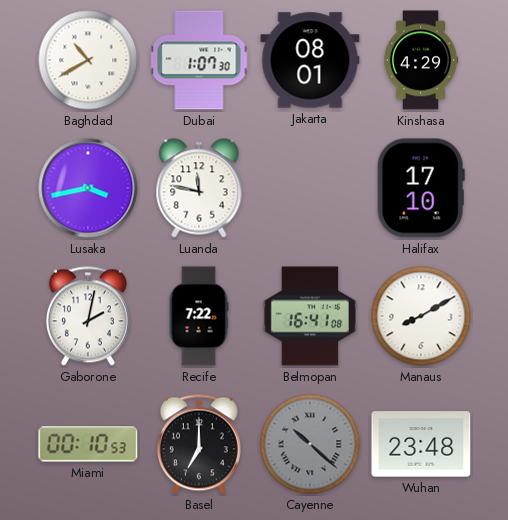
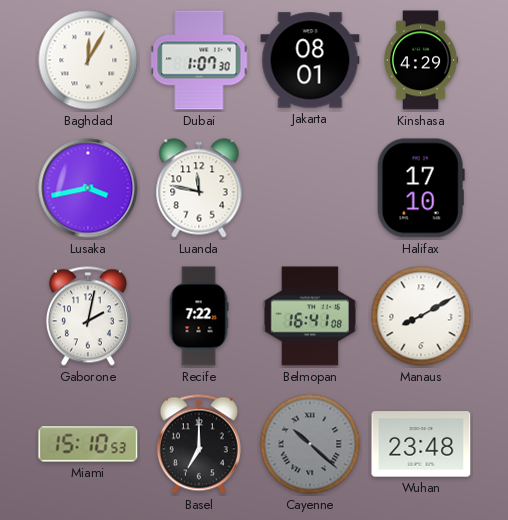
Baghdad: 10:40 -> 12:05
Miami: 00:10 -> 15:10
